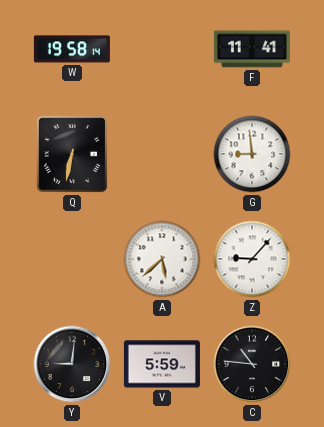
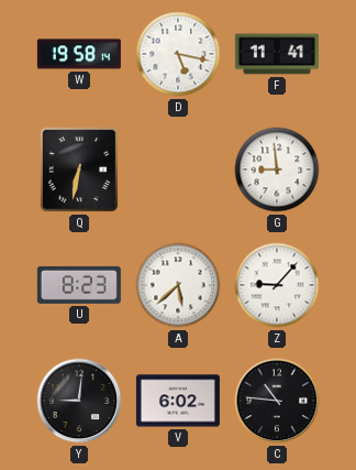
D: none -> 5:17
U: none -> 8:23
V: 5:59 -> 6:02
